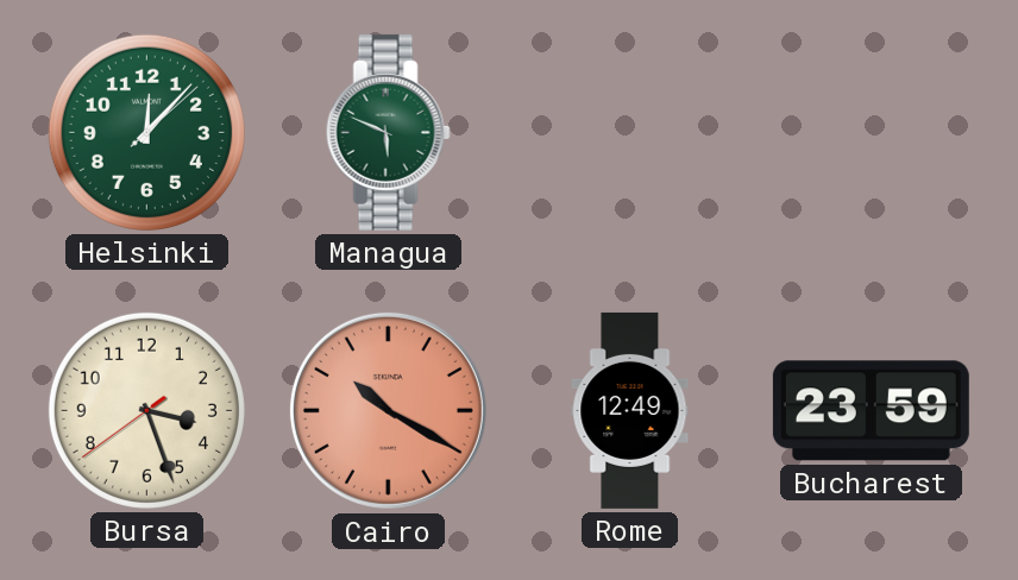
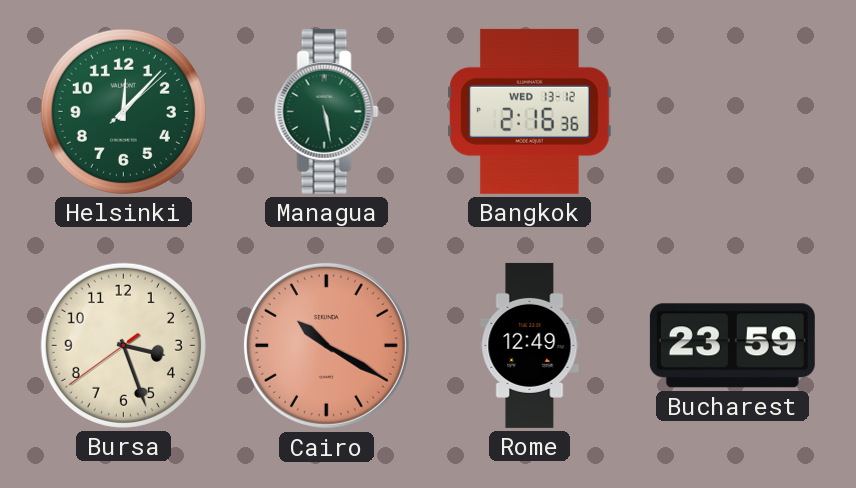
Managua: 5:49 -> 5:28
Bangkok: none -> 2:16
